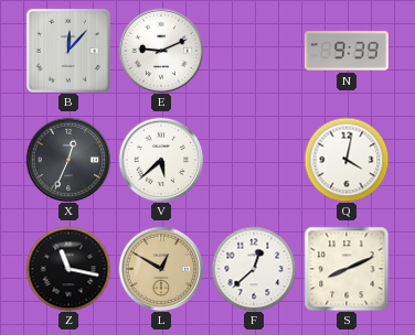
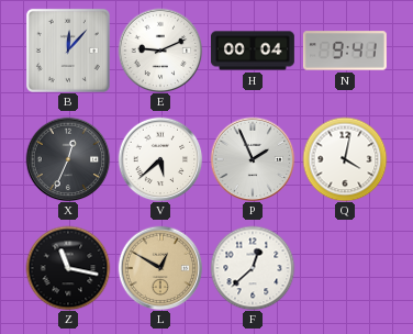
H: none -> 00:04
N: 9:39 -> 9:41
P: none -> 1:56
S: 8:11 -> none
